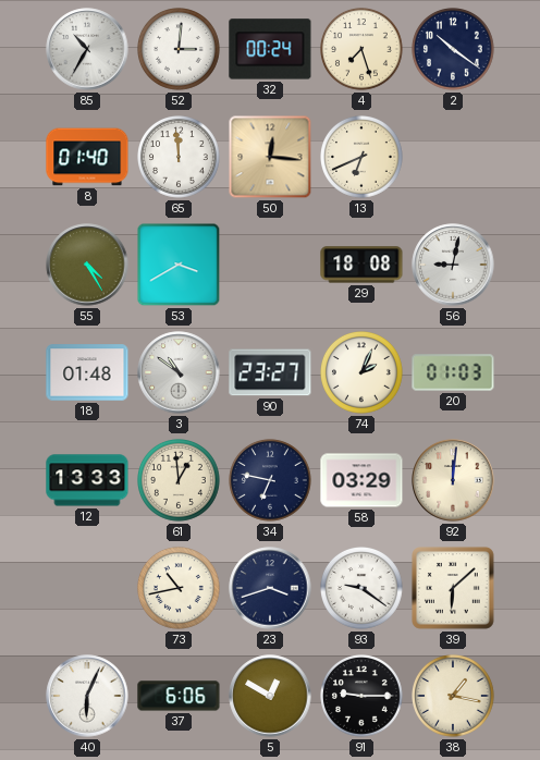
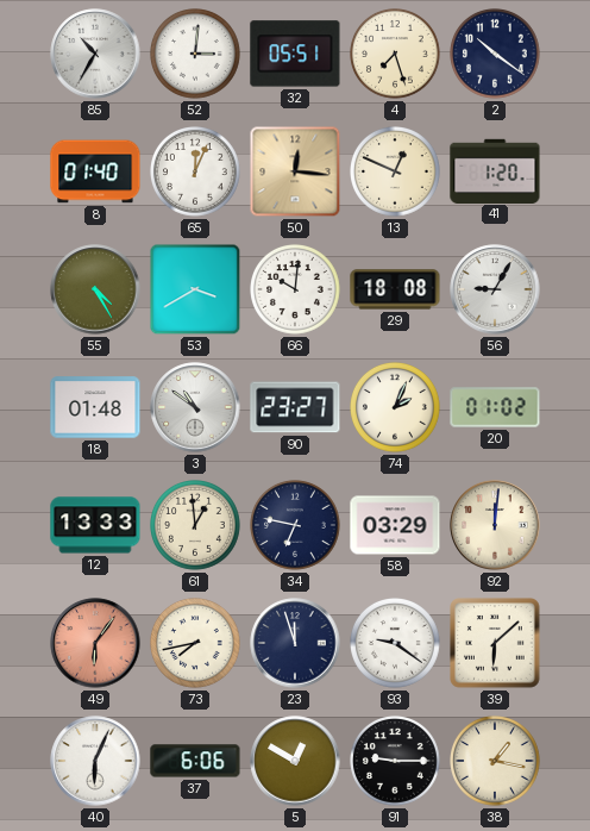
32: 00:24 -> 05:51
65: 11:59 -> 12:04
13: 6:41 -> 12:49
41: none -> 1:20
66: none -> 10:01
56: 9:02 -> 9:05
20: 01:03 -> 01:02
49: none -> 6:06
73: 10:43 -> 7:43
23: 3:42 -> 11:57
